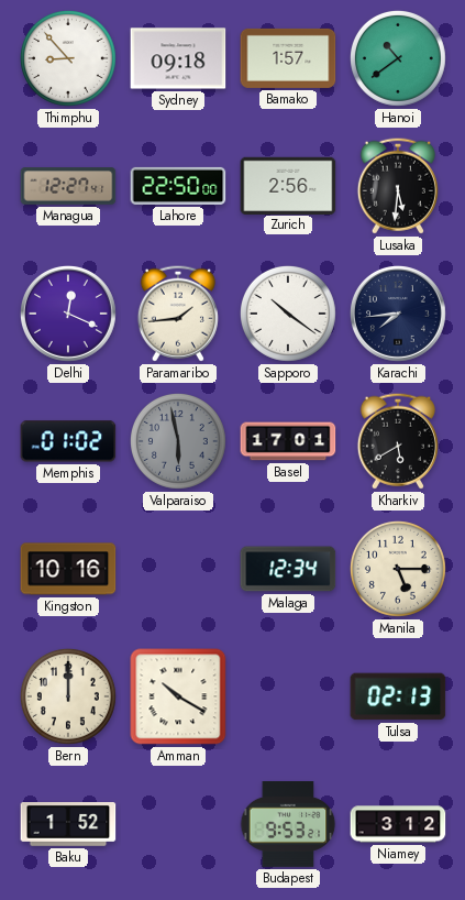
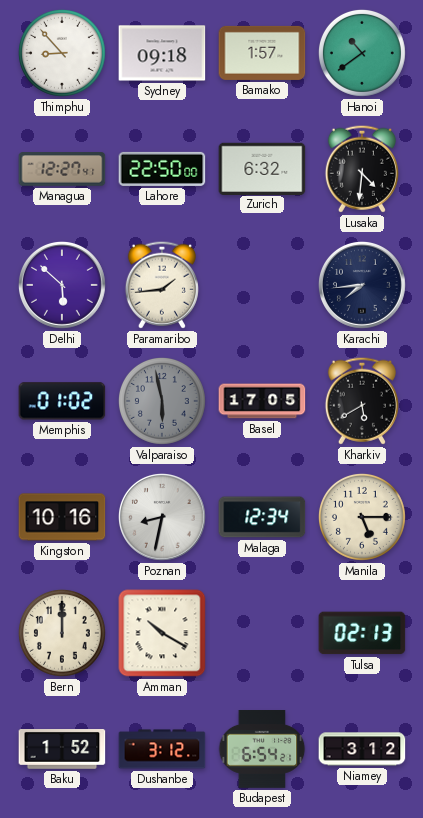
Zurich: 2:56 -> 6:32
Lusaka: 5:31 -> 4:31
Delhi: 12:19 -> 5:52
Sapporo: 10:21 -> none
Basel: 17:01 -> 17:05
Poznan: none -> 8:32
Dushanbe: none -> 3:12
Budapest: 9:53 -> 6:54
